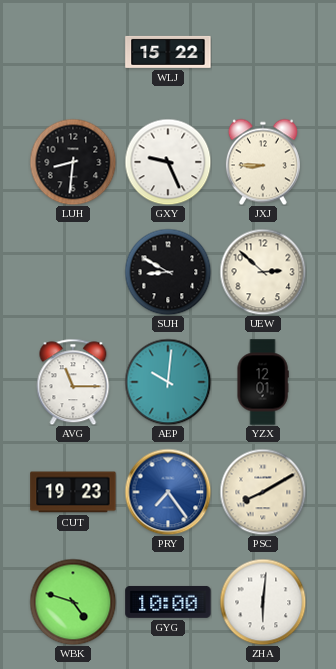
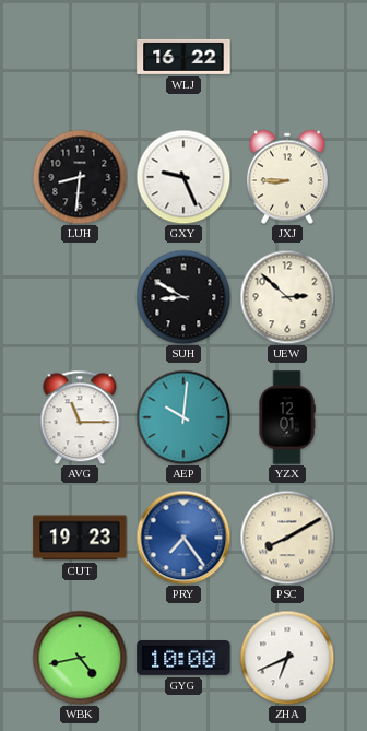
WLJ: 15:22 -> 16:22
WBK: 4:48 -> 4:43
ZHA: 6:01 -> 6:41
